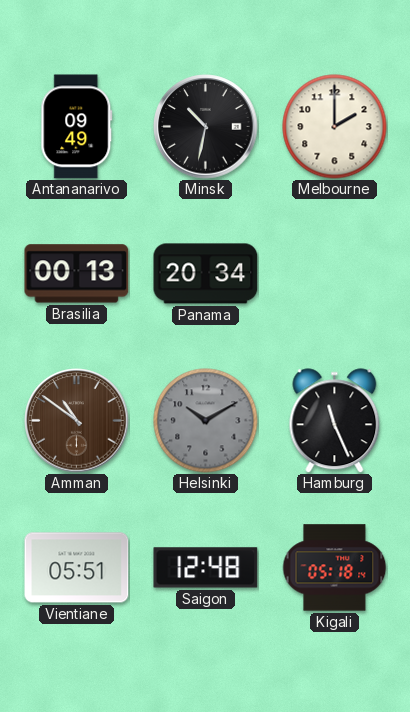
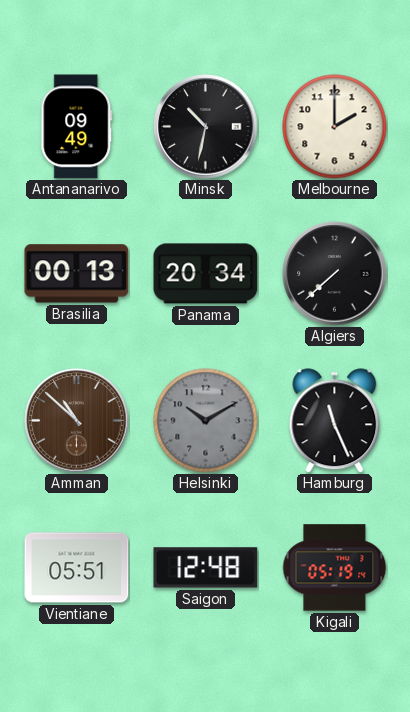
Algiers: none -> 7:38
Amman: 10:51 -> 10:52
Kigali: 05:18 -> 05:19
